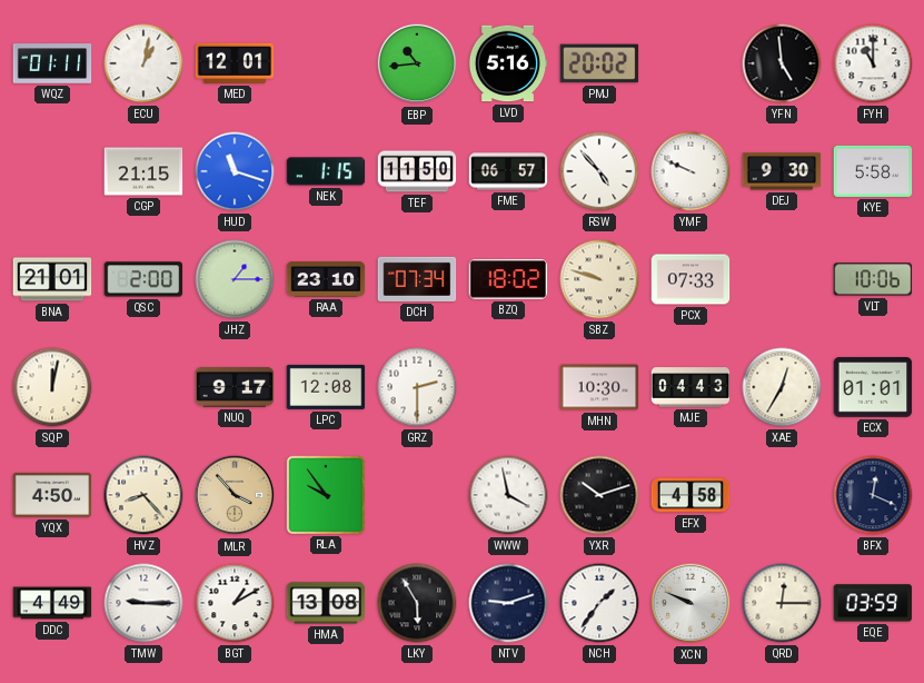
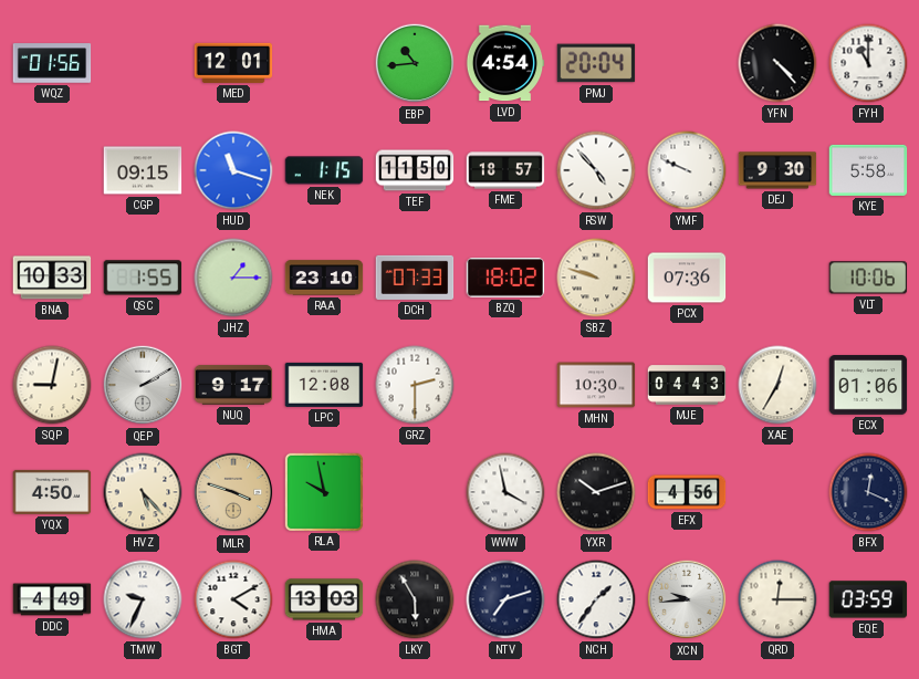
WQZ: 01:11 -> 01:56
ECU: 1:02 -> none
LVD: 5:16 -> 4:54
PMJ: 20:02 -> 20:04
YFN: 4:59 -> 4:23
CGP: 21:15 -> 09:15
FME: 06:57 -> 18:57
BNA: 21:01 -> 10:33
QSC: 2:00 -> 1:55
DCH: 07:34 -> 07:33
PCX: 07:33 -> 07:36
SQP: 12:02 -> 9:02
QEP: none -> 2:10
ECX: 01:01 -> 01:06
HVZ: 8:23 -> 5:23
MLR: 3:53 -> 3:48
RLA: 9:54 -> 9:58
EFX: 4:58 -> 4:56
TMW: 9:15 -> 9:34
BGT: 1:10 -> 4:10
HMA: 13:08 -> 13:03
NTV: 9:12 -> 7:12
XCN: 9:49 -> 9:44
